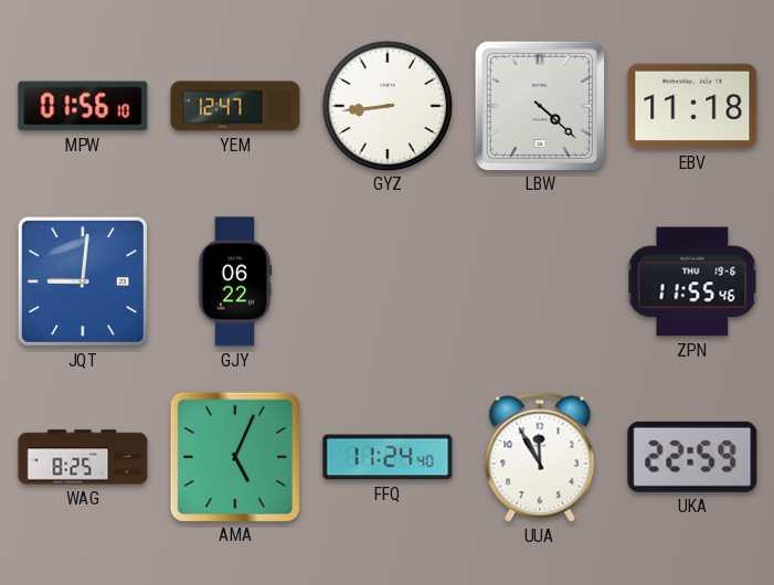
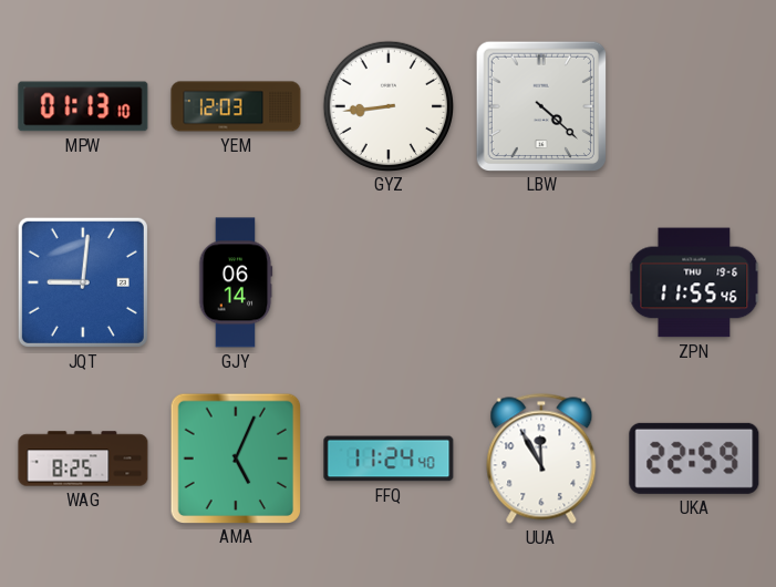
MPW: 01:56 -> 01:13
YEM: 12:47 -> 12:03
EBV: 11:18 -> none
GJY: 06:22 -> 06:14
